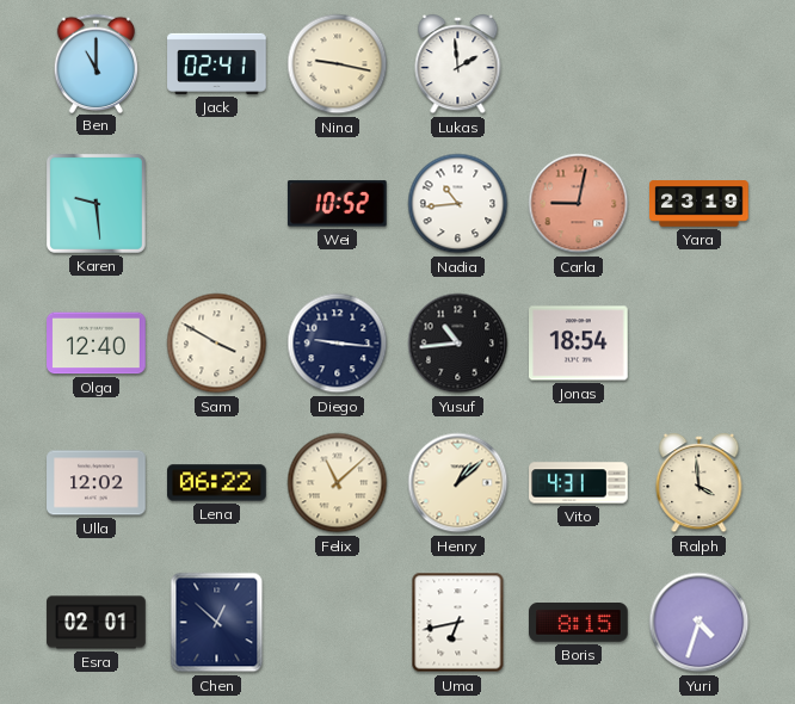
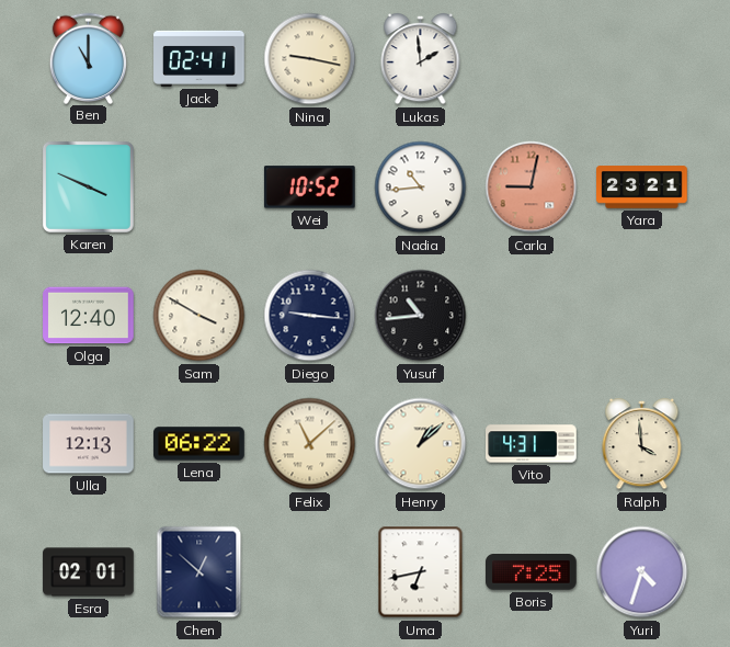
Karen: 9:29 -> 3:49
Yara: 23:19 -> 23:21
Jonas: 18:54 -> none
Ulla: 12:02 -> 12:13
Boris: 8:15 -> 7:25
